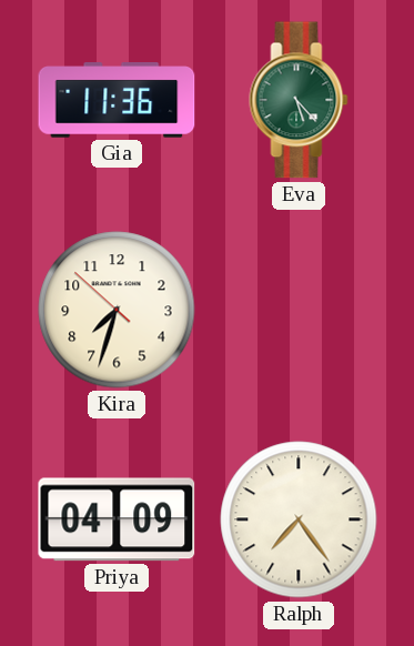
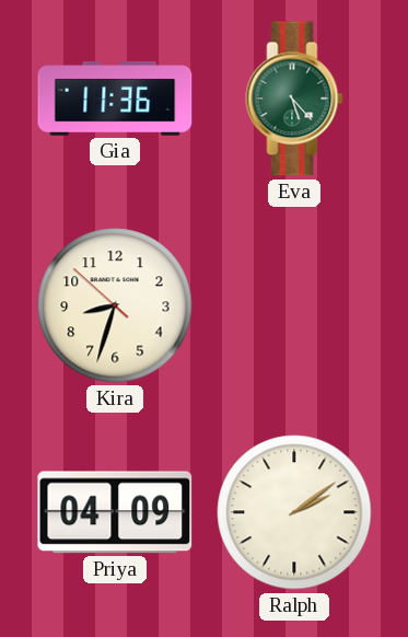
Kira: 7:32 -> 8:32
Ralph: 7:24 -> 2:09
